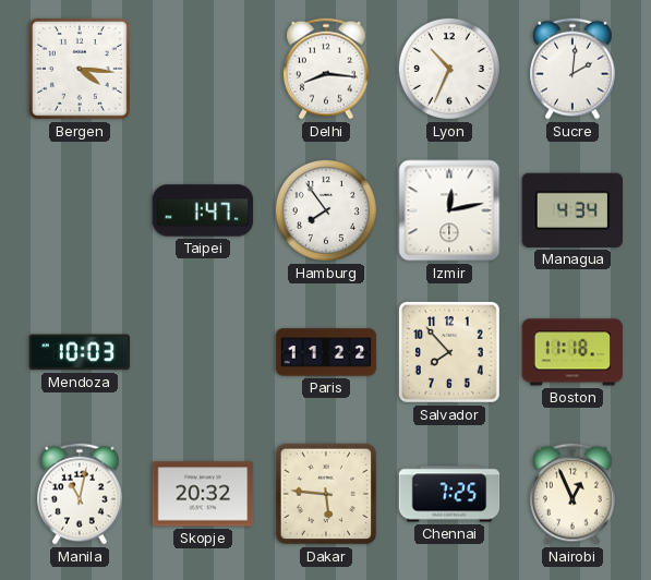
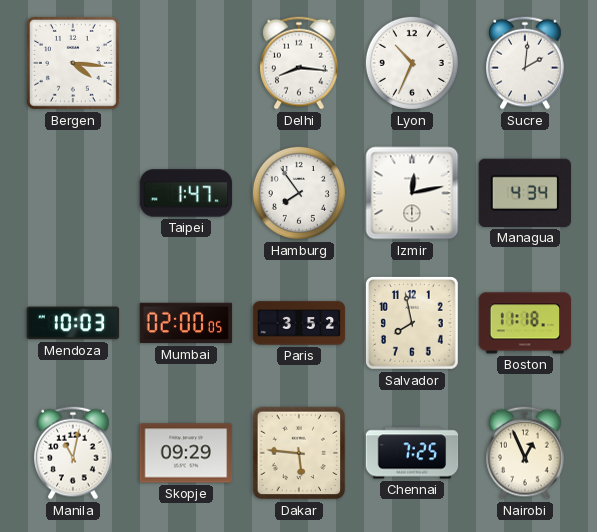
Mumbai: none -> 02:00
Paris: 11:22 -> 3:52
Salvador: 7:53 -> 7:58
Skopje: 20:32 -> 09:29
